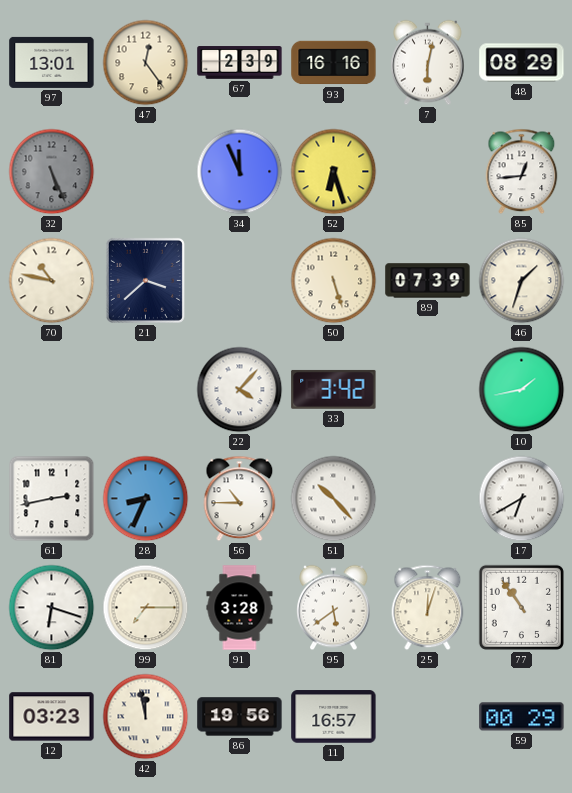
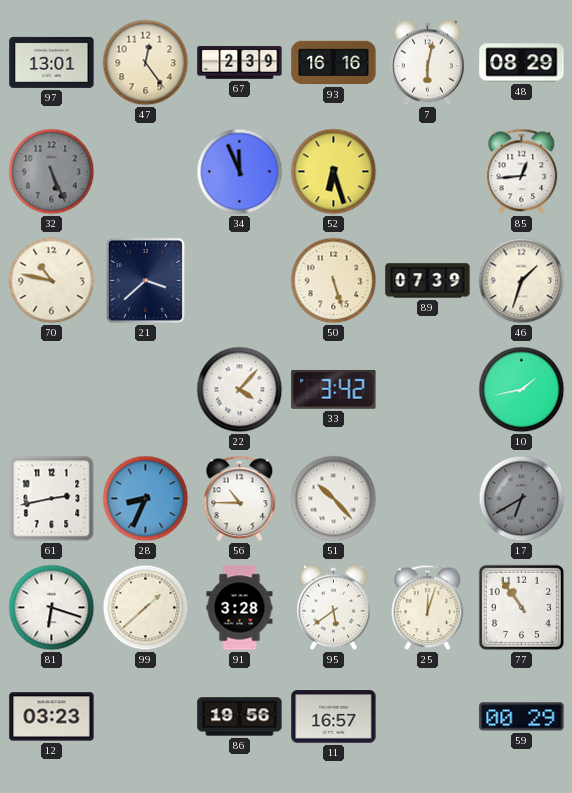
17 dial: white -> grey
99: 7:15 -> 1:38
42: 11:58 -> none
